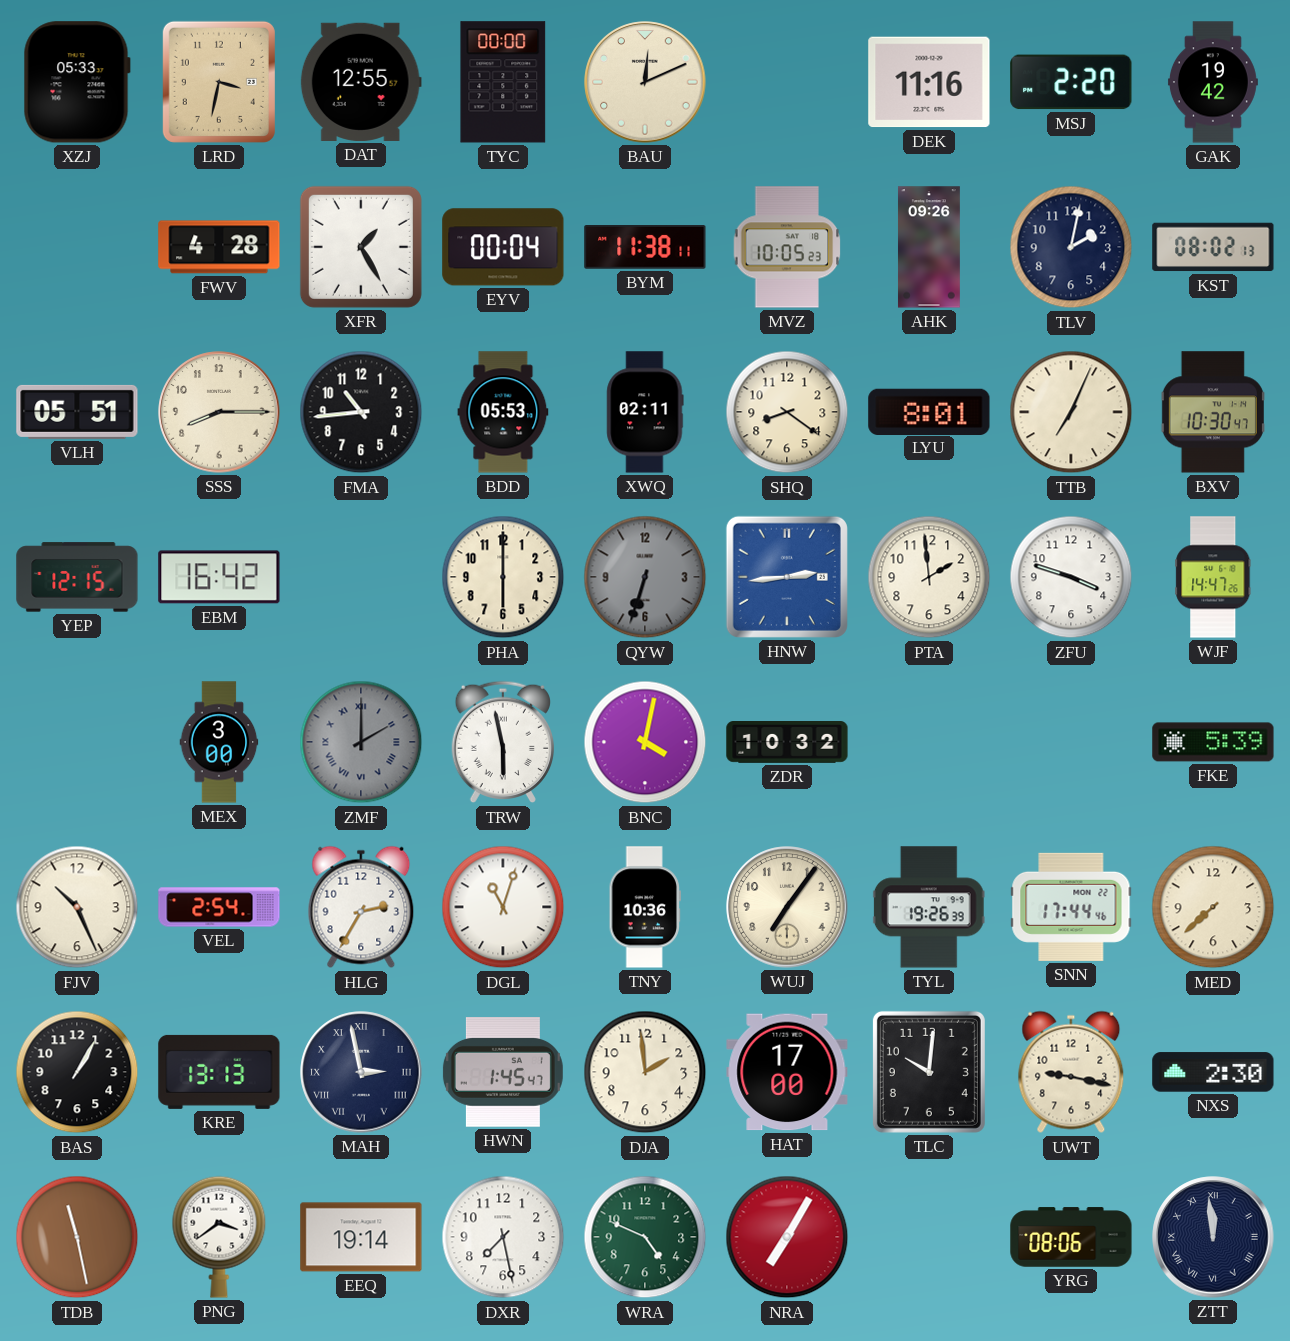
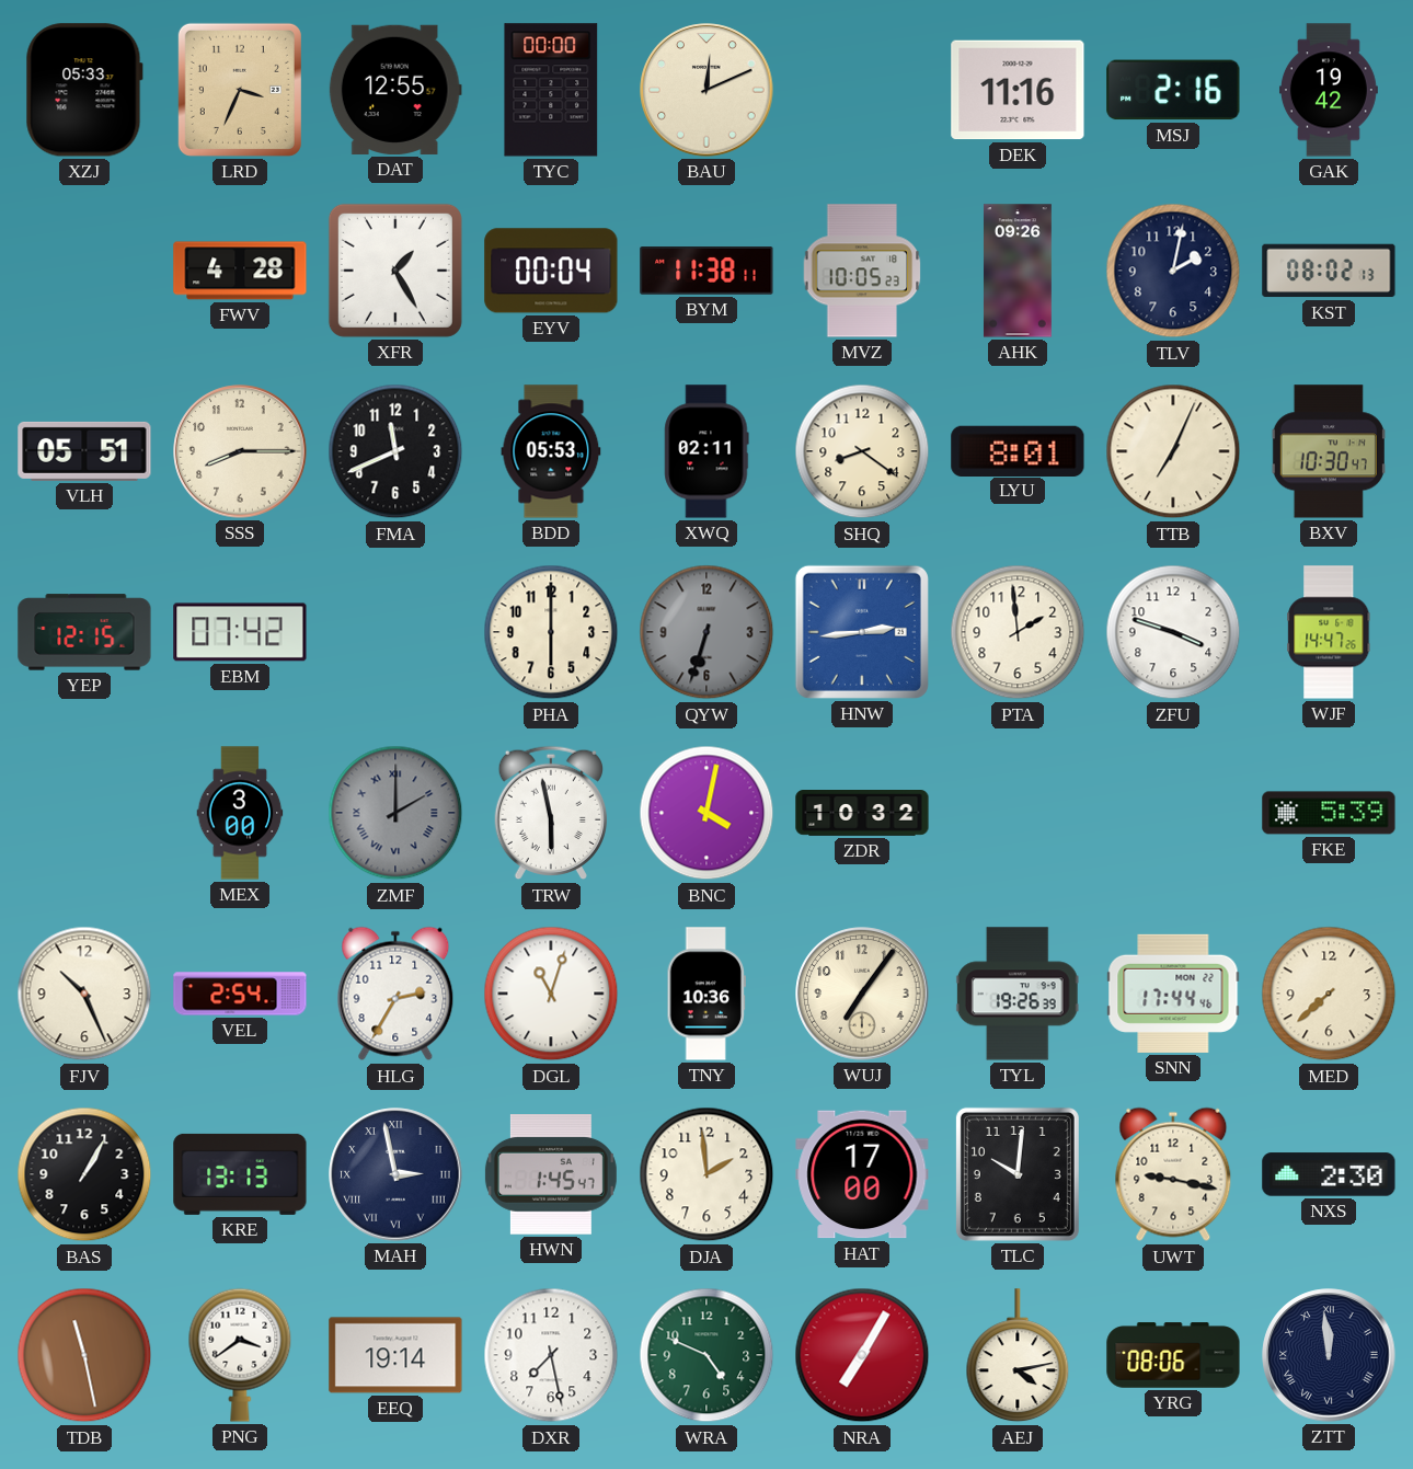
LRD: 3:32 -> 3:34
MSJ: 2:20 -> 2:16
FMA: 10:44 -> 11:41
EBM: 16:42 -> 07:42
AEJ: none -> 4:13
